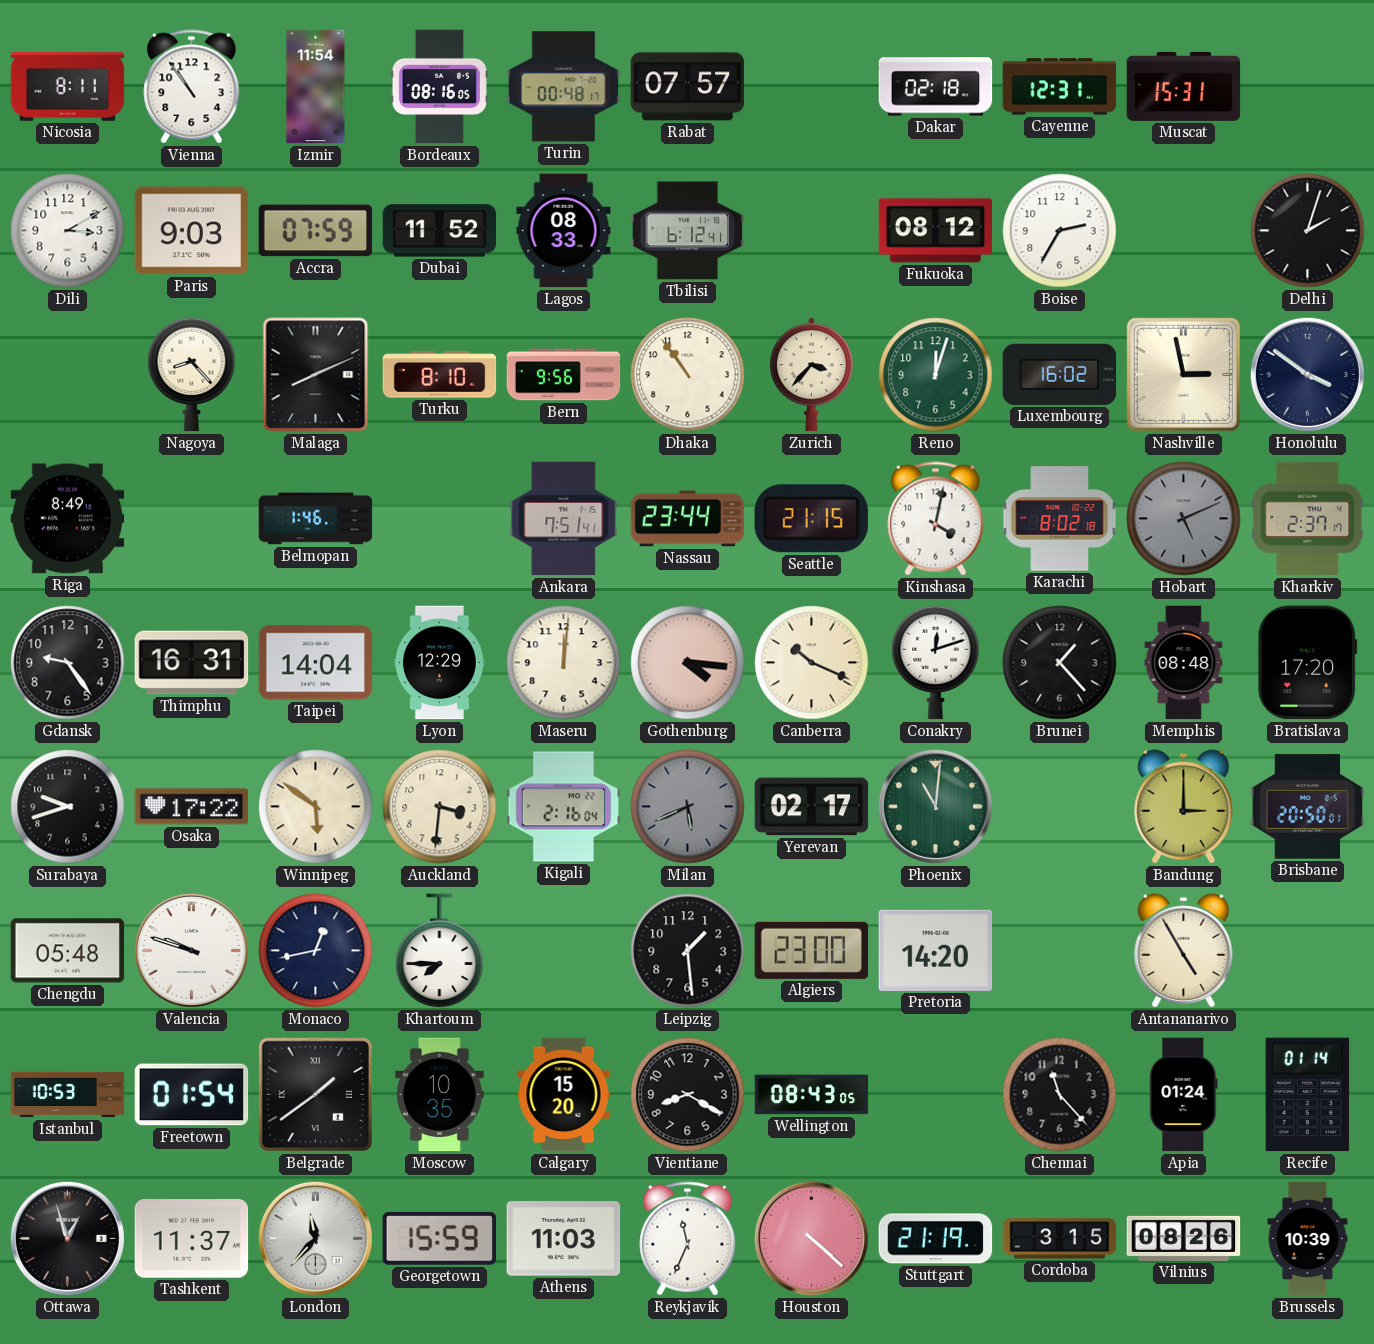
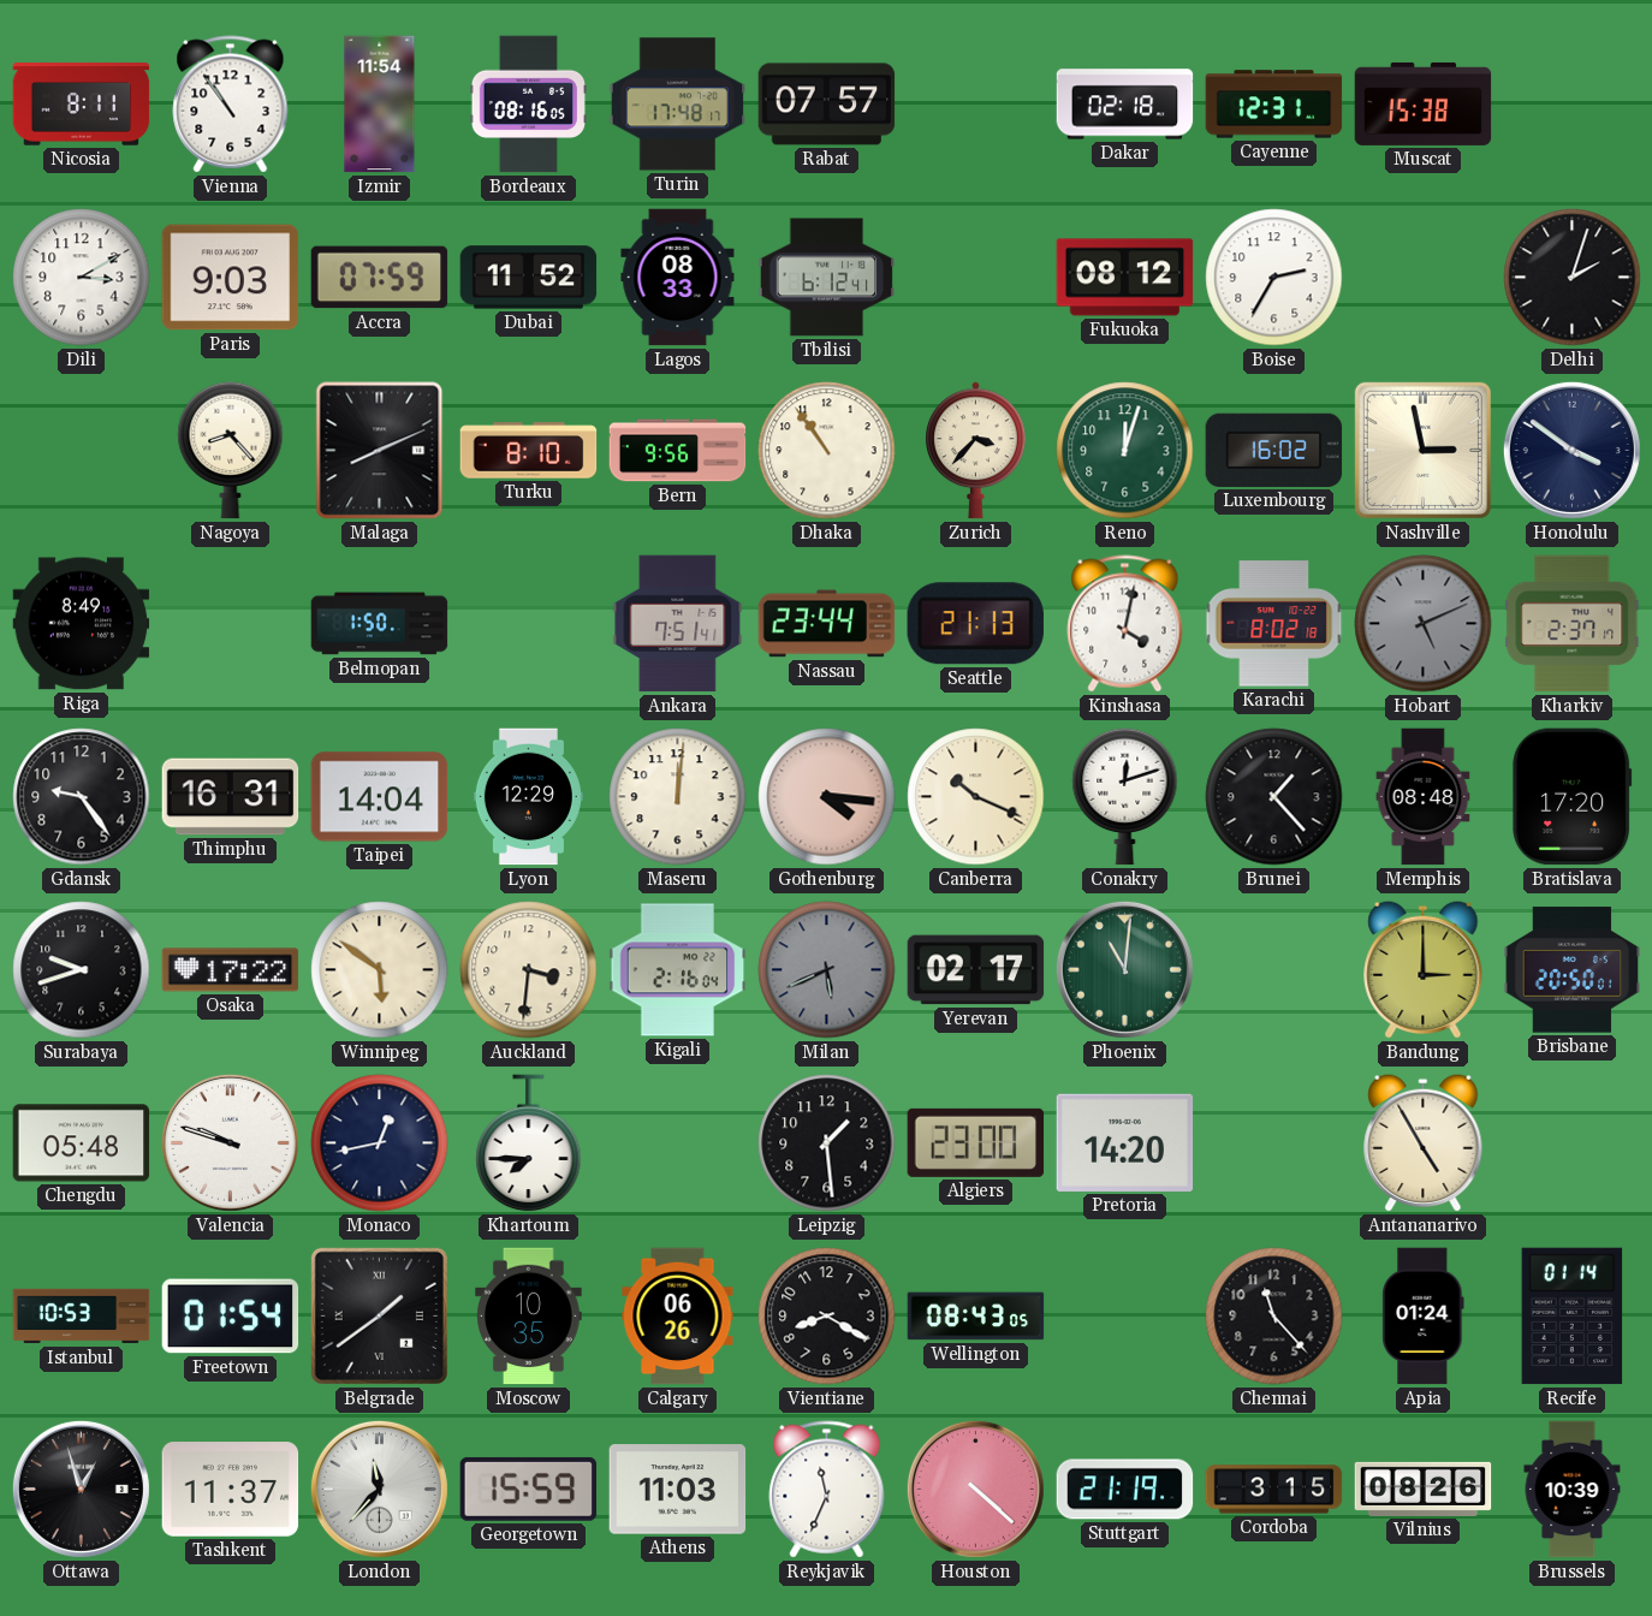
Turin: 00:48 -> 17:48
Muscat: 15:31 -> 15:38
Belmopan: 1:46 -> 1:50
Seattle: 21:15 -> 21:13
Calgary: 15:20 -> 06:26
